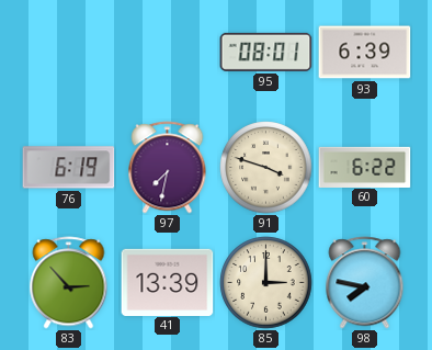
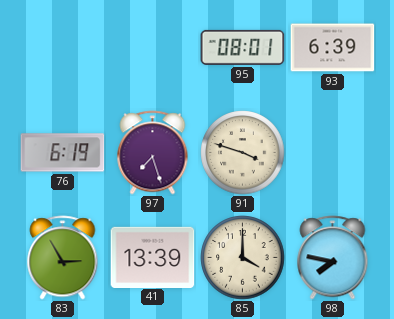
97: 7:32 -> 7:27
60: 6:22 -> none
83: 2:53 -> 2:55
85: 3:00 -> 4:00
